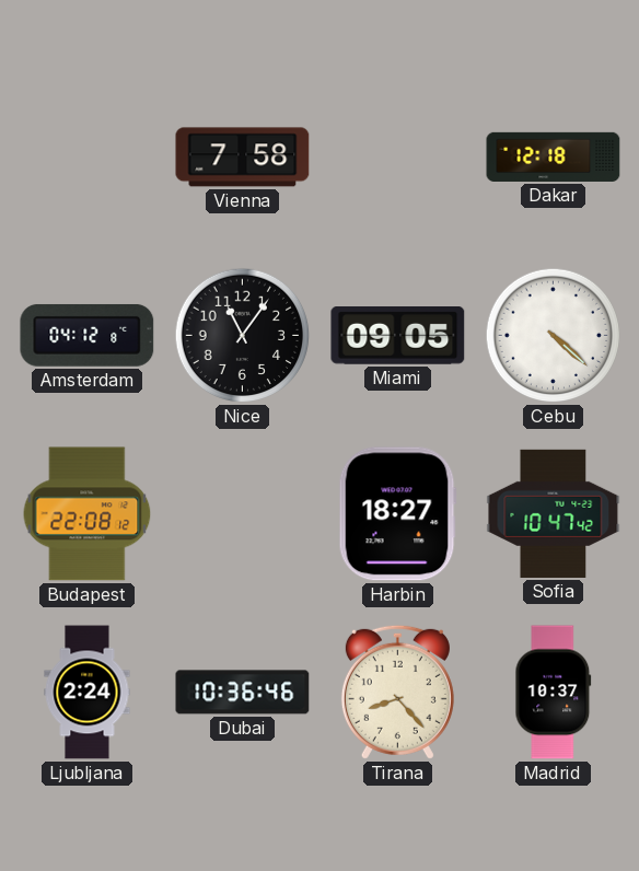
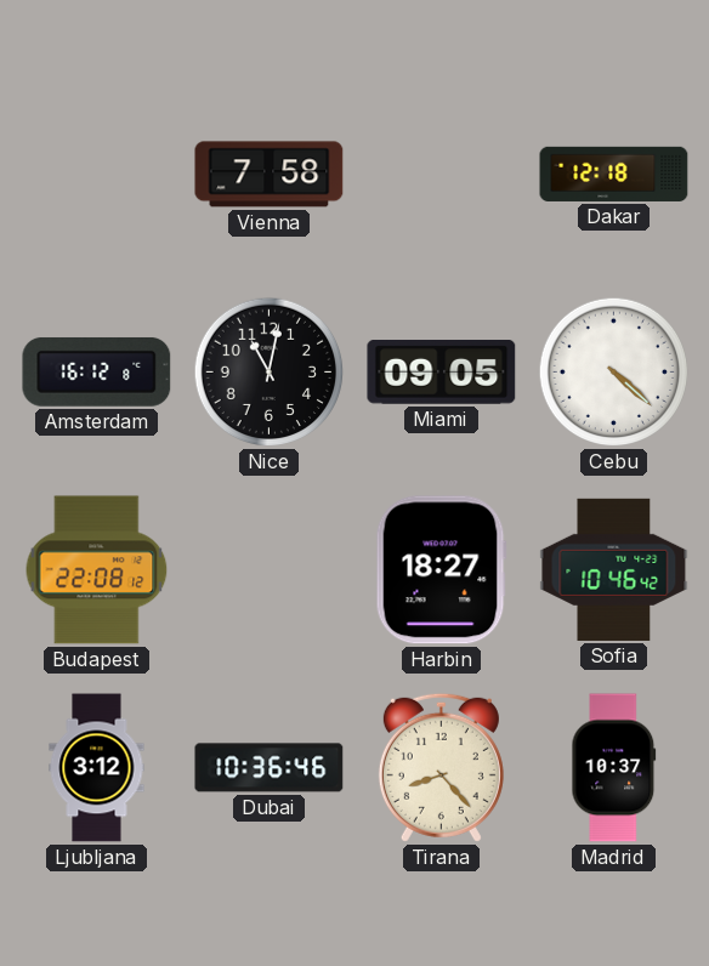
Amsterdam: 04:12 -> 16:12
Nice: 11:06 -> 11:02
Sofia: 10:47 -> 10:46
Ljubljana: 2:24 -> 3:12
